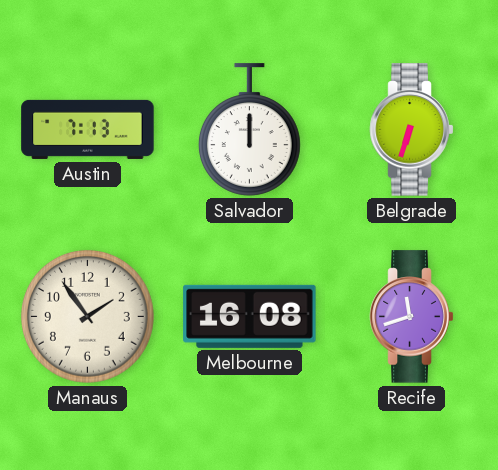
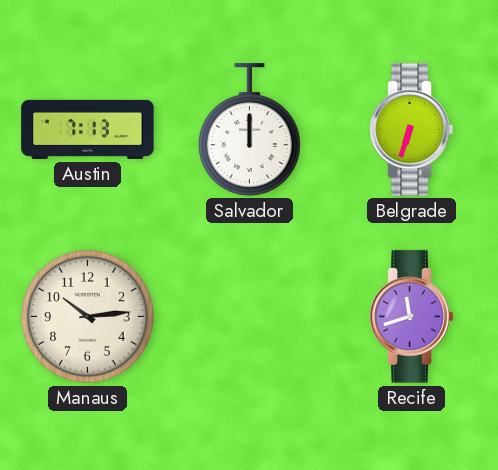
Manaus: 1:54 -> 10:14
Melbourne: 16:08 -> none
